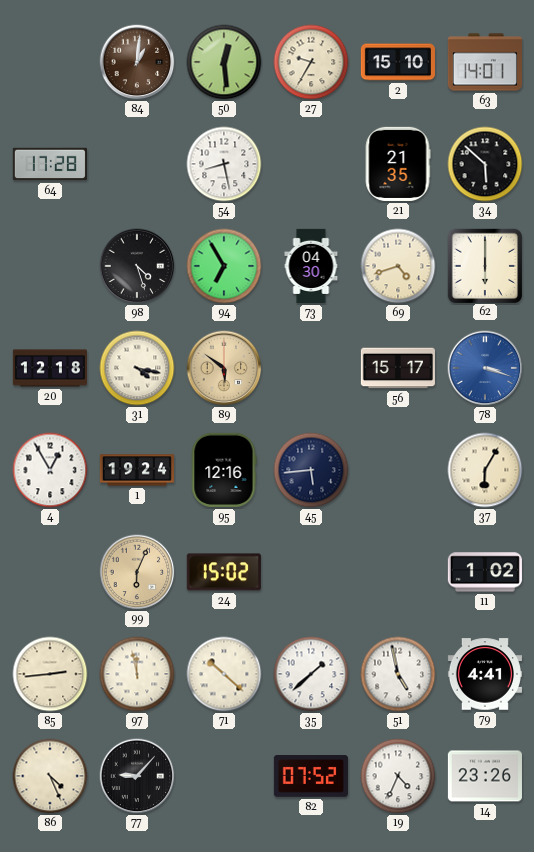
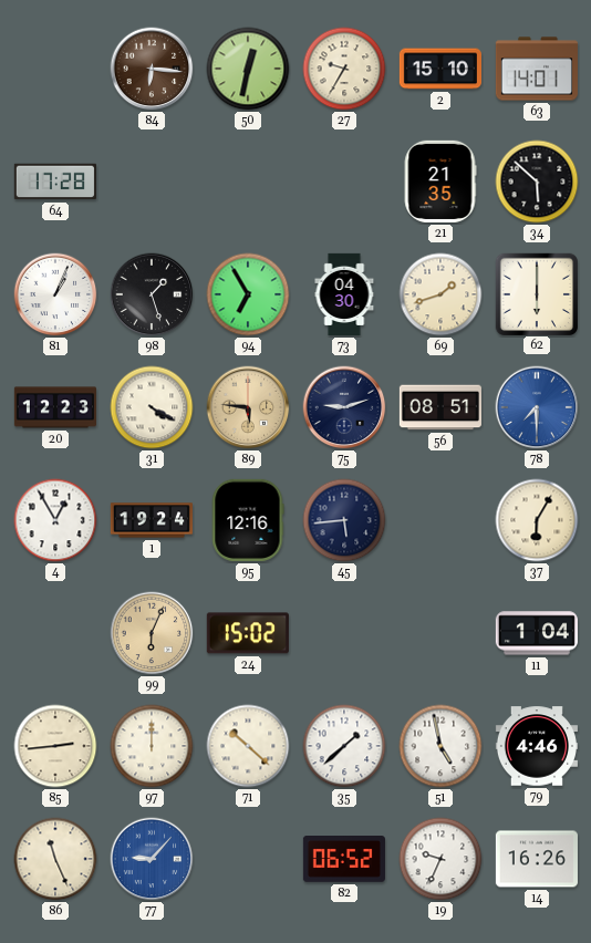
84: 1:01 -> 6:16
50: 12:29 -> 12:32
54: 8:28 -> none
81: none -> 1:04
98: 4:27 -> 1:27
69: 4:42 -> 1:42
20: 12:18 -> 12:23
31: 4:17 -> 4:20
89: 5:51 -> 5:46
75: none -> 9:12
56: 15:17 -> 08:51
78: 3:18 -> 7:30
11: 1:02 -> 1:04
97: 11:58 -> 12:00
79: 4:41 -> 4:46
86: 4:26 -> 11:26
77 dial: black -> blue
82: 07:52 -> 06:52
19: 4:34 -> 9:34
14: 23:26 -> 16:26
